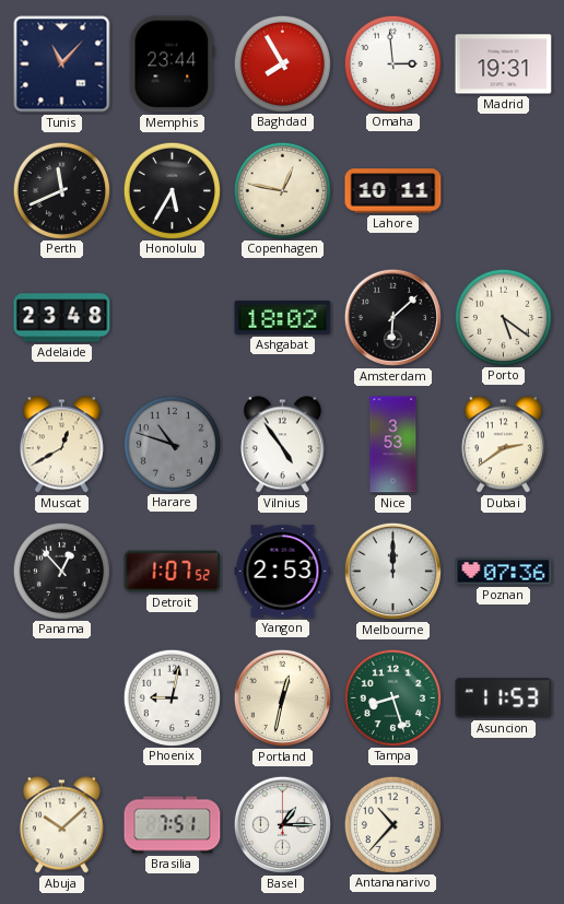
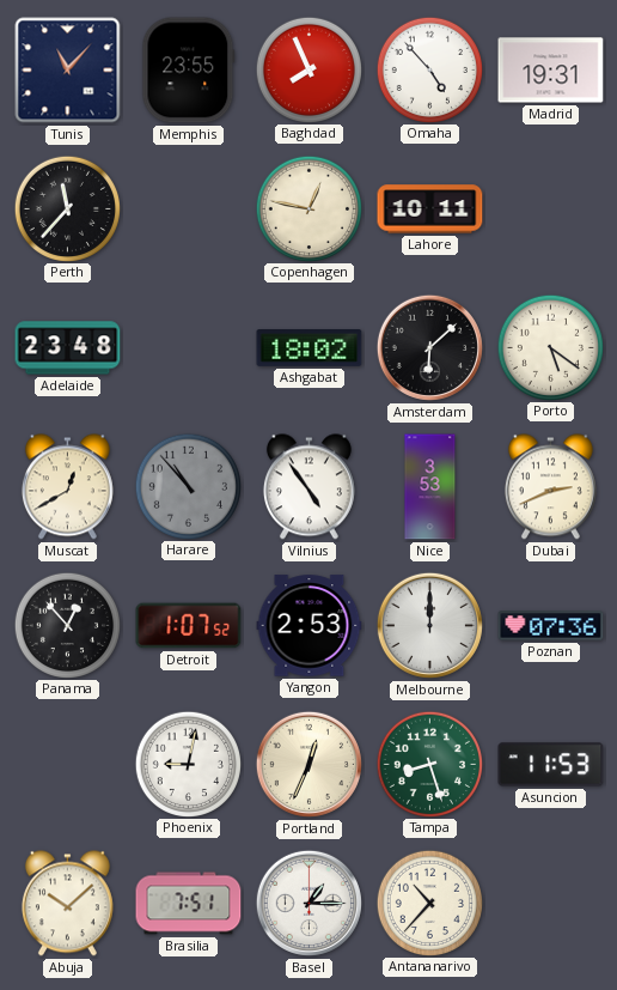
Memphis: 23:44 -> 23:55
Baghdad: 7:55 -> 7:56
Omaha: 2:59 -> 4:53
Perth: 11:41 -> 11:37
Honolulu: 5:35 -> none
Harare: 10:48 -> 10:53
Dubai: 2:39 -> 2:41
Portland: 12:32 -> 12:34
